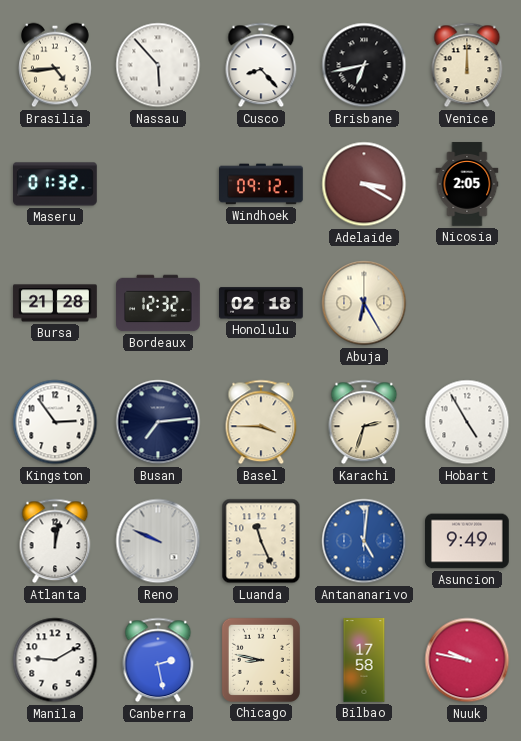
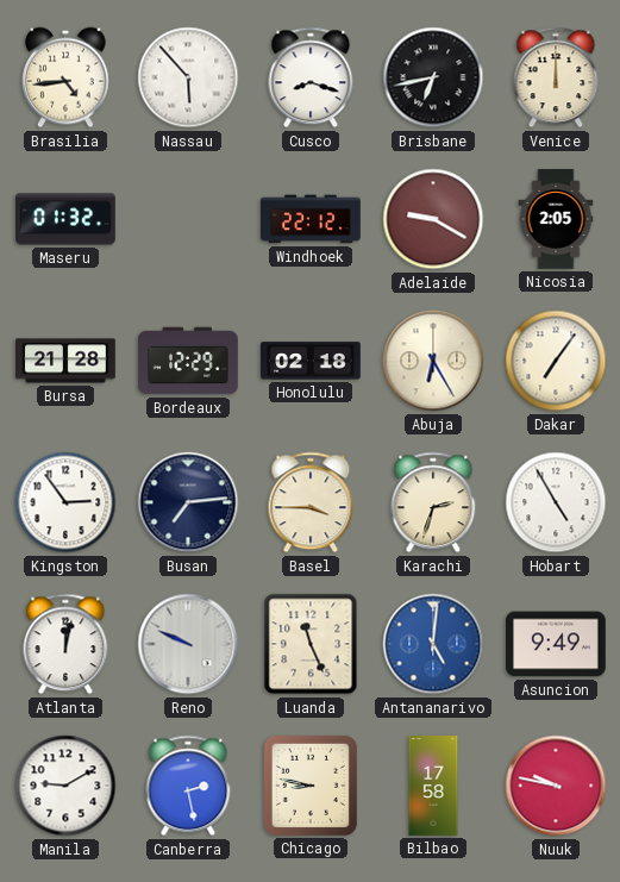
Cusco: 8:23 -> 8:18
Windhoek: 09:12 -> 22:12
Adelaide: 3:20 -> 9:20
Bordeaux: 12:32 -> 12:29
Dakar: none -> 7:06
